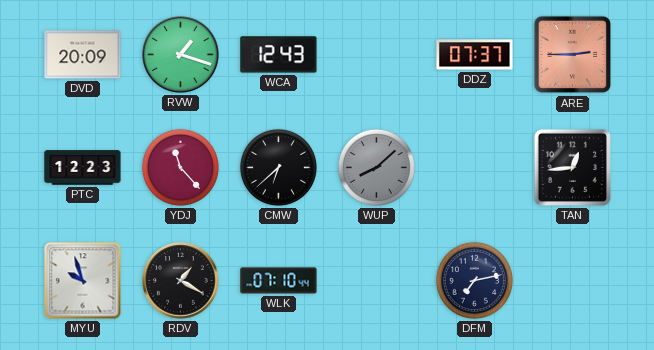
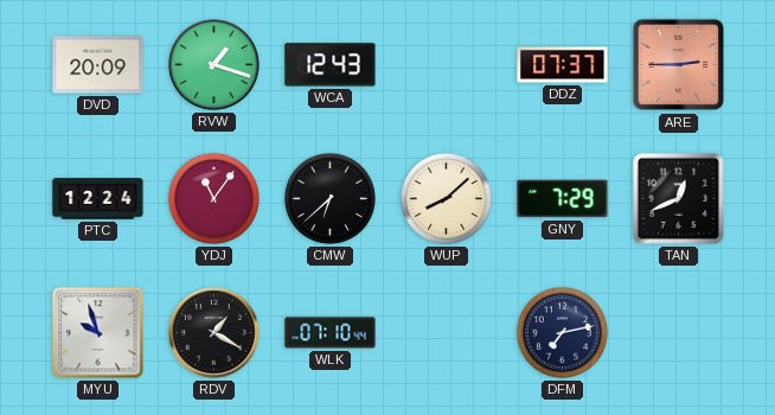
PTC: 12:23 -> 12:24
YDJ: 11:23 -> 11:06
WUP dial: grey -> cream
GNY: none -> 7:29
TAN: 12:44 -> 12:41
